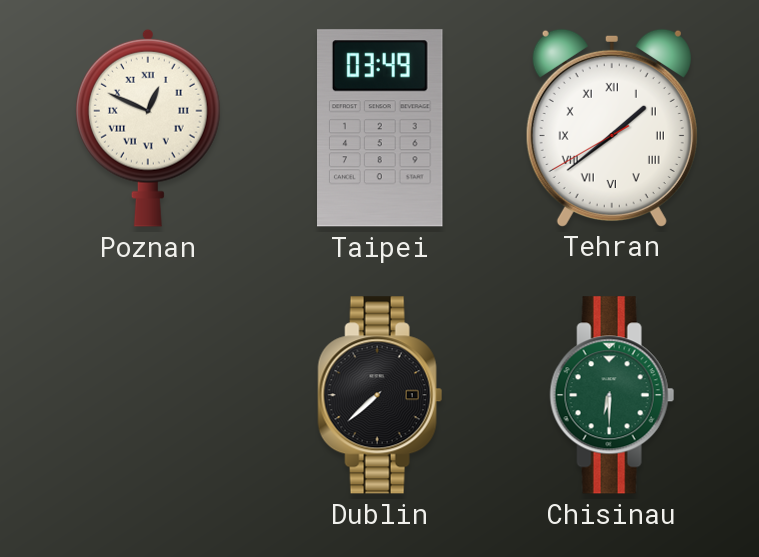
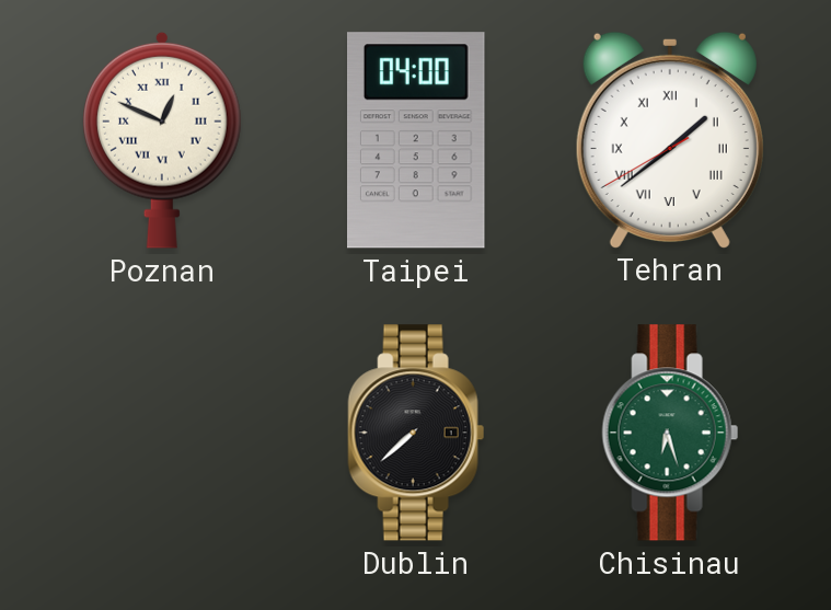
Taipei: 03:49 -> 04:00
Chisinau: 6:30 -> 6:27
